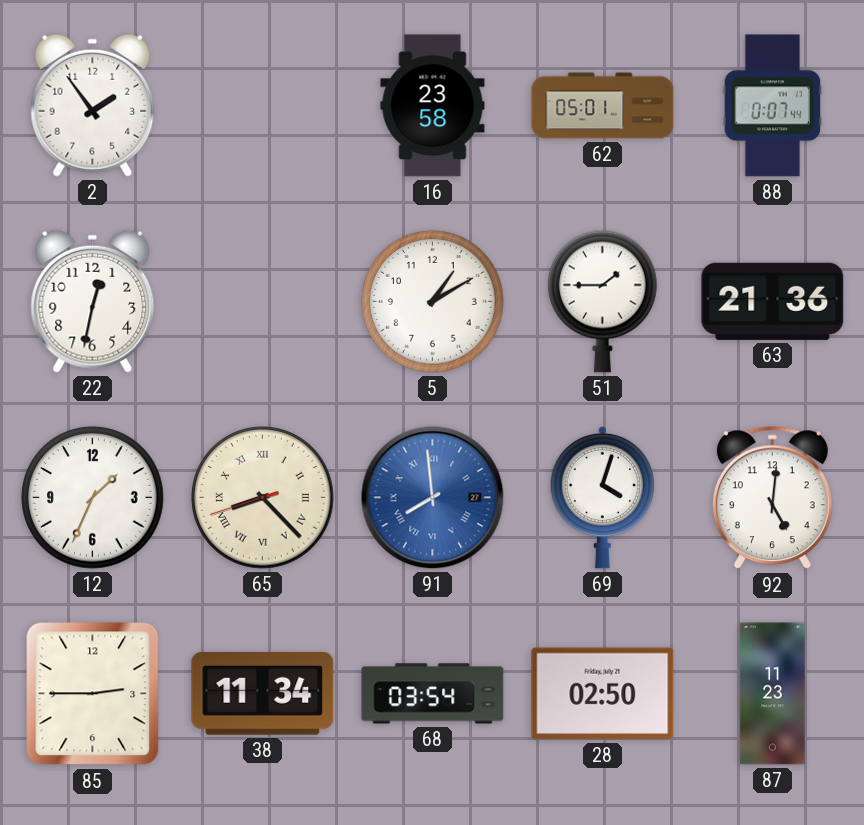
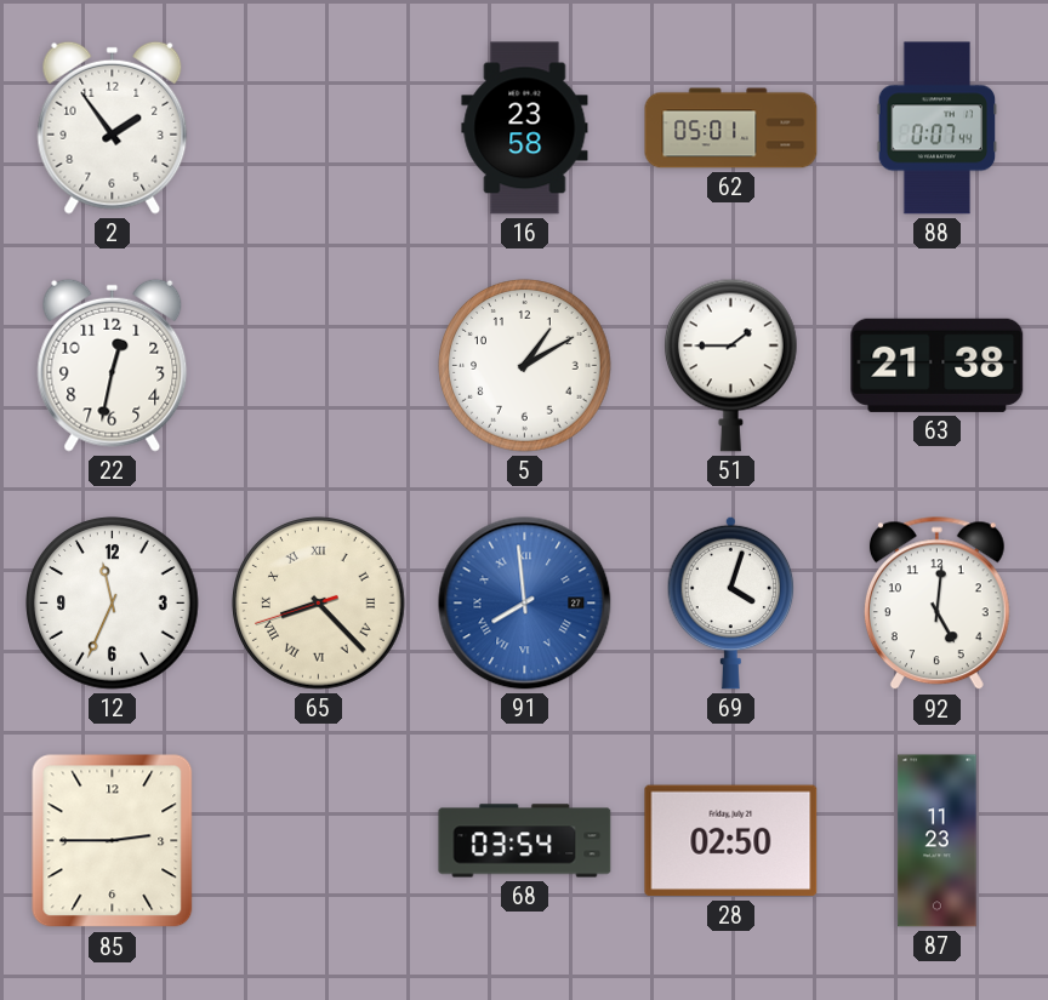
63: 21:36 -> 21:38
12: 1:34 -> 11:34
38: 11:34 -> none
